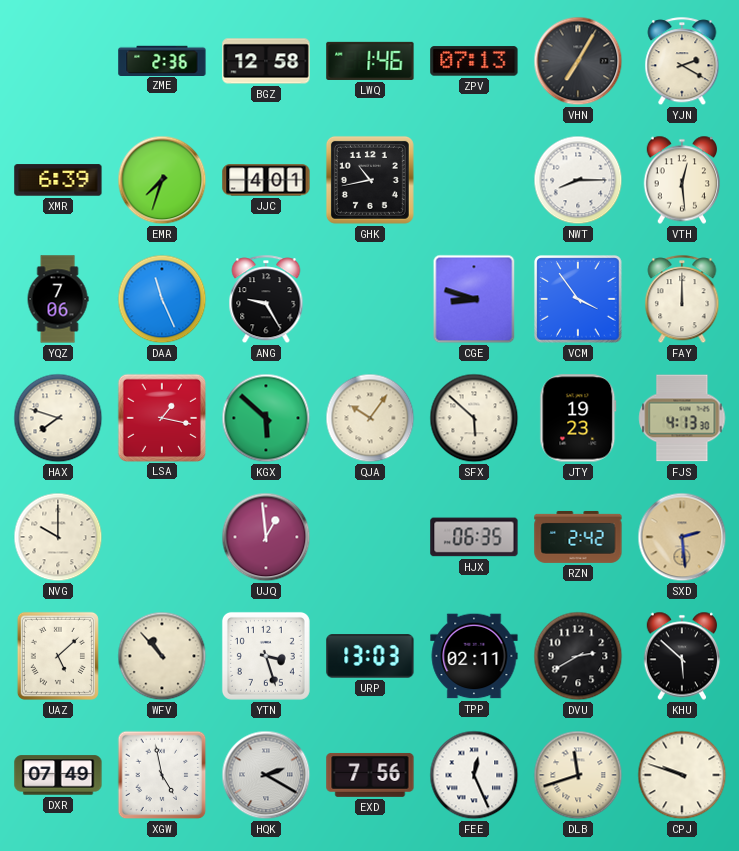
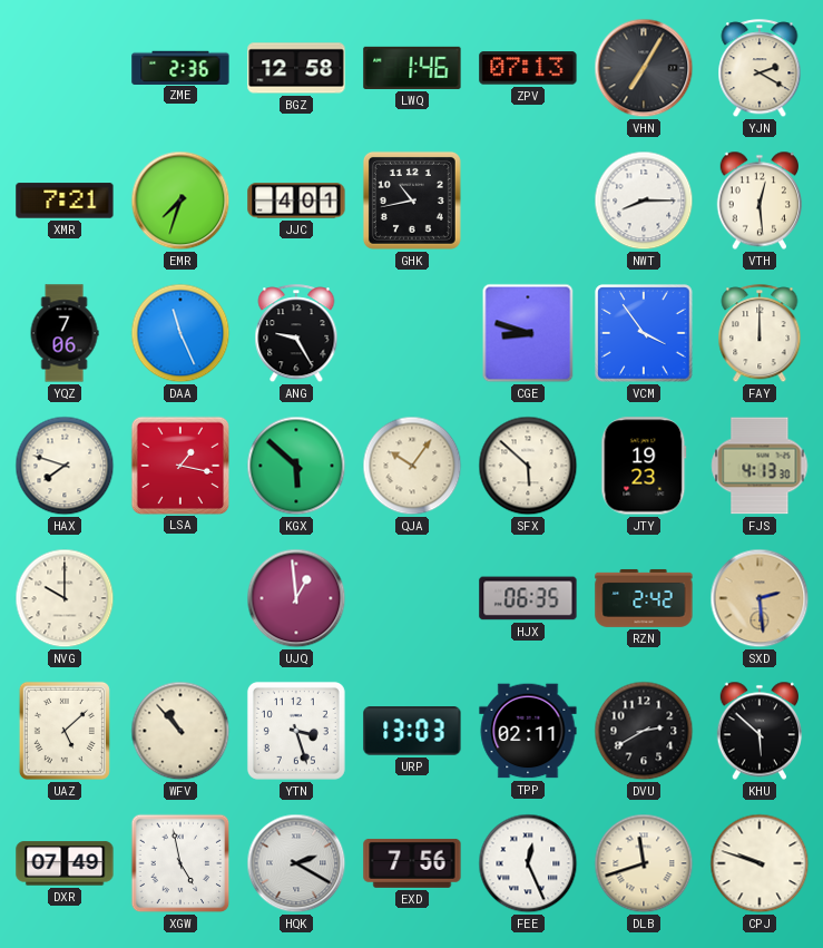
XMR: 6:39 -> 7:21
